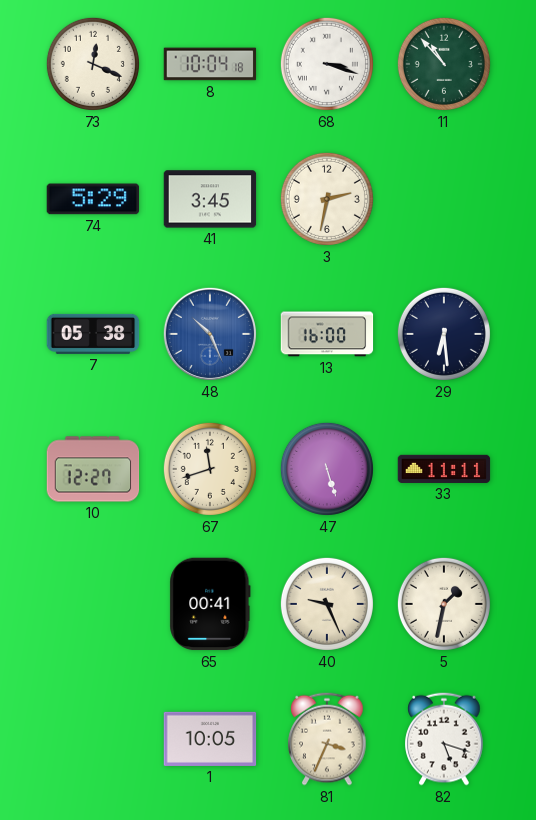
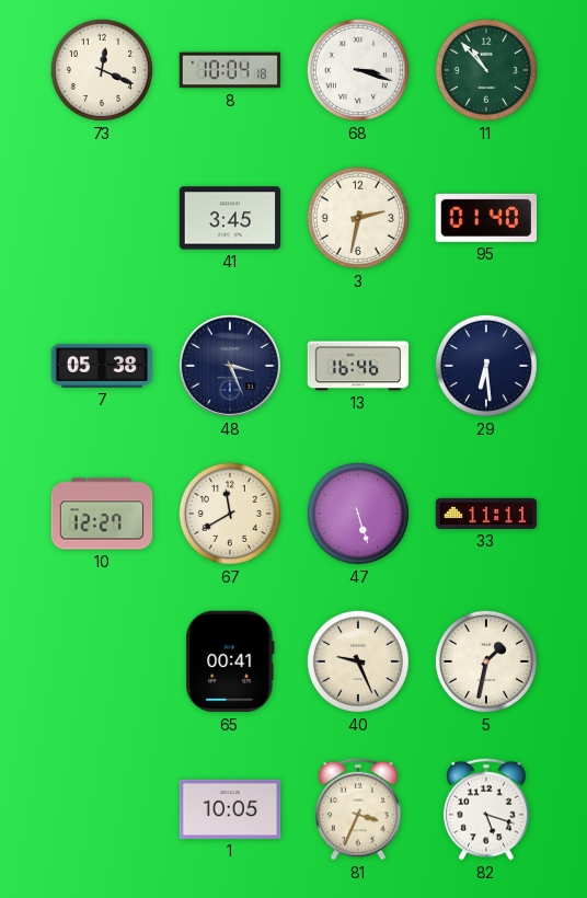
74: 5:29 -> none
95: none -> 01:40
48: 10:26 -> 3:26
48 dial: blue -> navy
13: 16:00 -> 16:46
67: 11:42 -> 11:40
